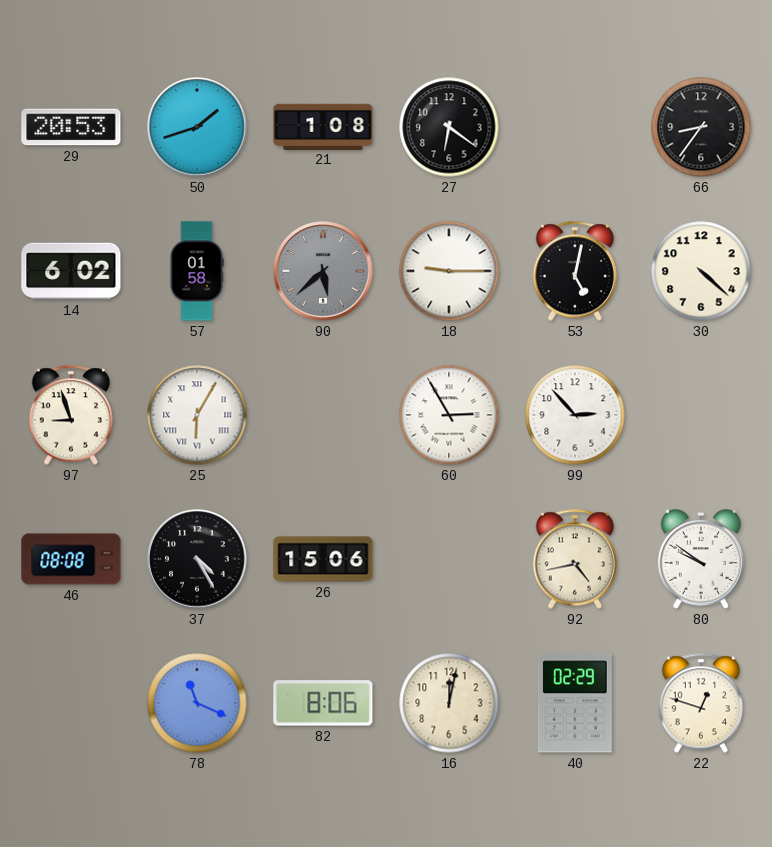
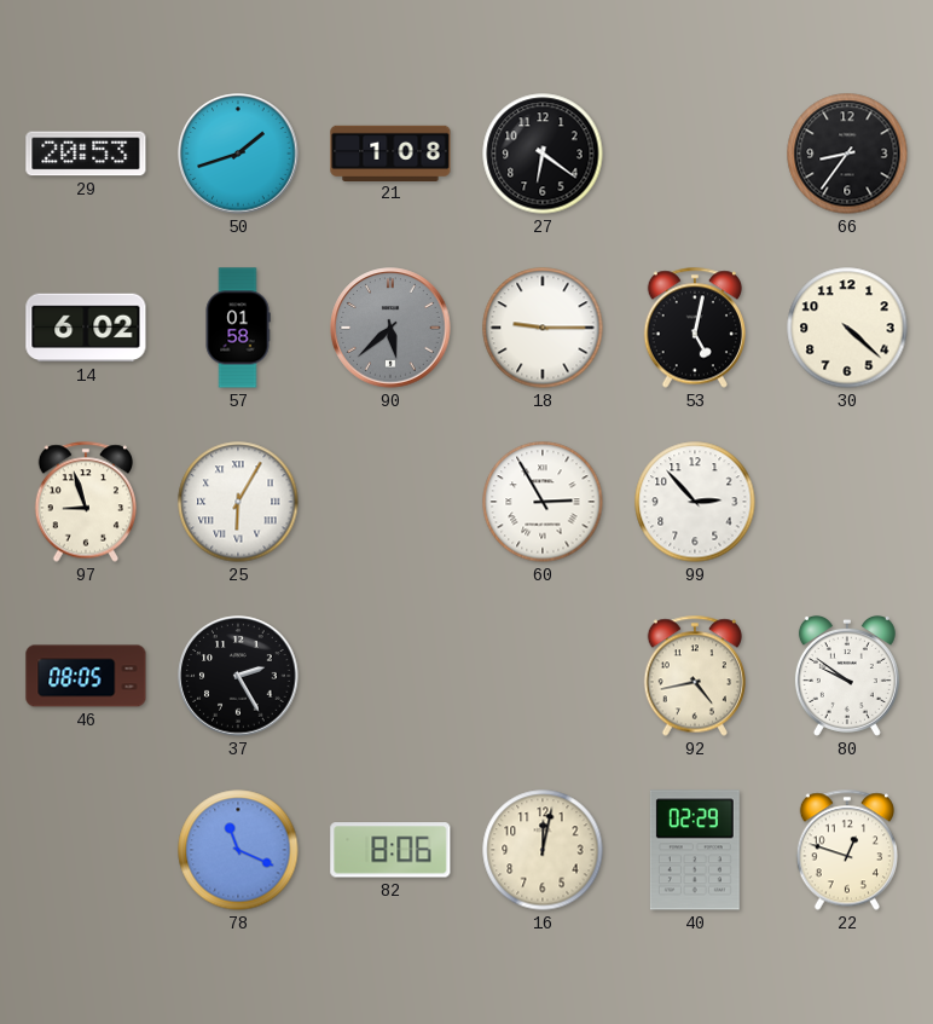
46: 08:08 -> 08:05
37: 4:25 -> 2:25
26: 15:06 -> none
